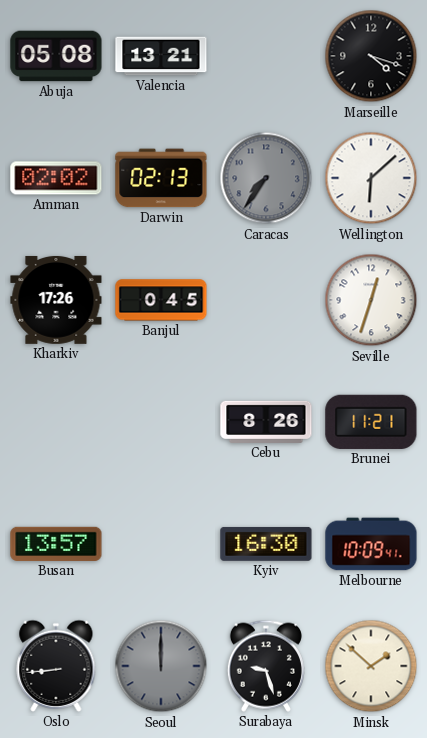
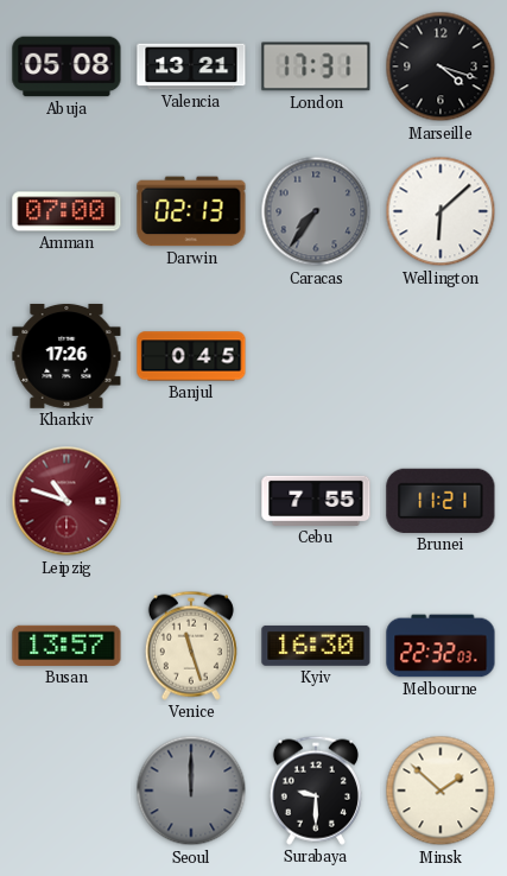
London: none -> 17:31
Amman: 02:02 -> 07:00
Seville: 12:33 -> none
Leipzig: none -> 10:48
Cebu: 8:26 -> 7:55
Venice: none -> 11:27
Melbourne: 10:09 -> 22:32
Oslo: 8:44 -> none
Surabaya: 9:27 -> 9:30
